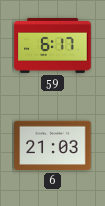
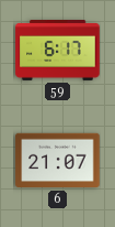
6: 21:03 -> 21:07
